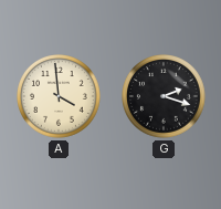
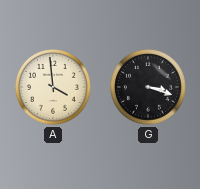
G: 2:18 -> 3:18
